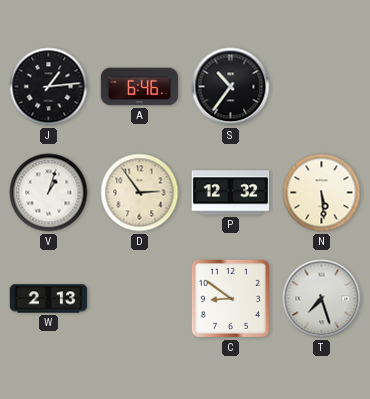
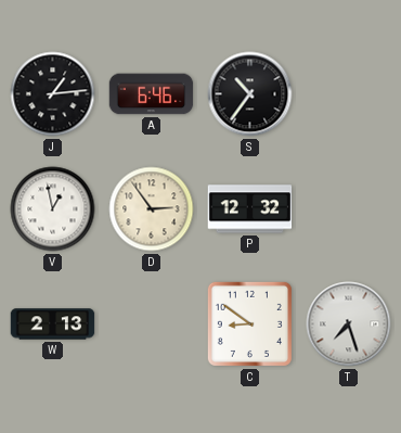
V: 1:03 -> 12:58
N: 5:29 -> none
